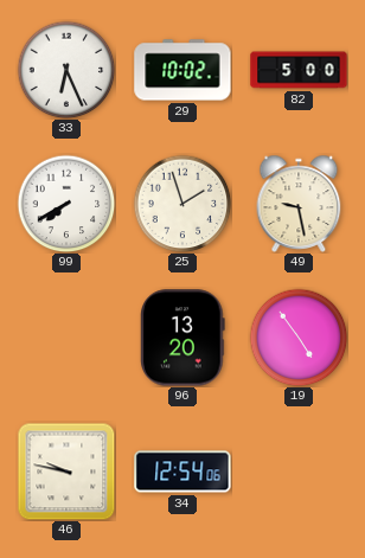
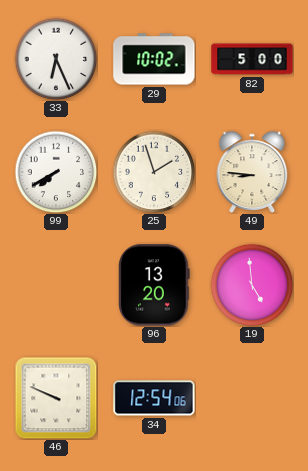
49: 9:28 -> 8:46
19: 4:54 -> 4:59
46: 9:47 -> 9:49
